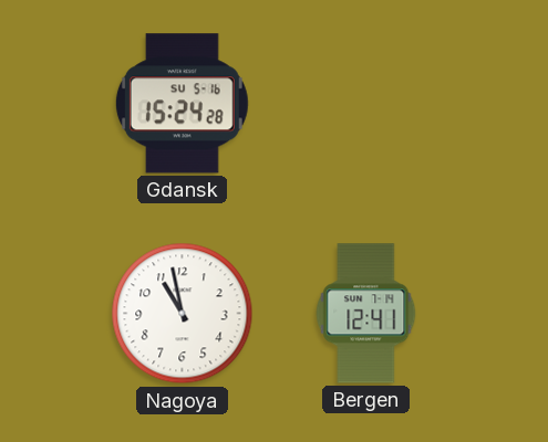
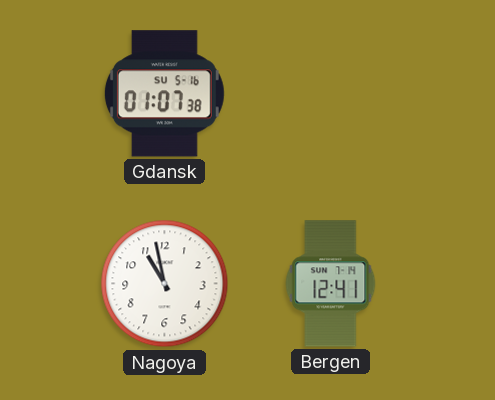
Gdansk: 15:24 -> 01:07
